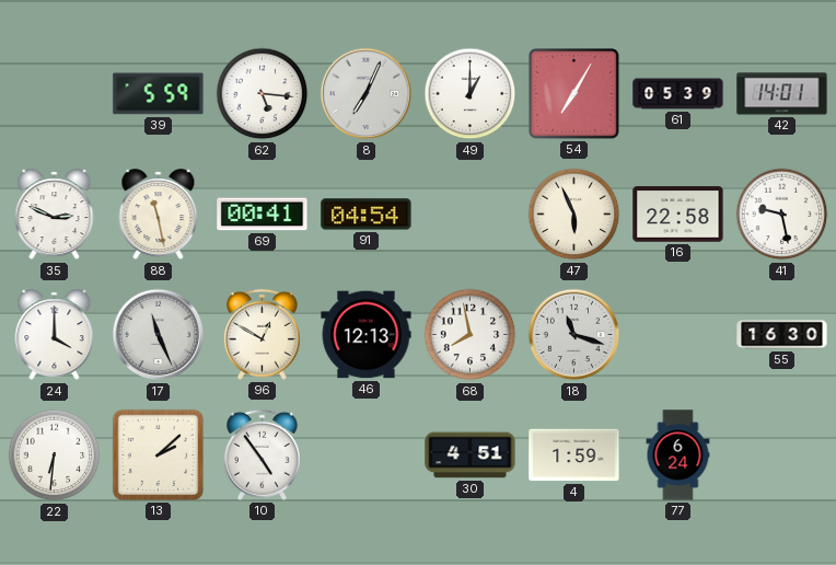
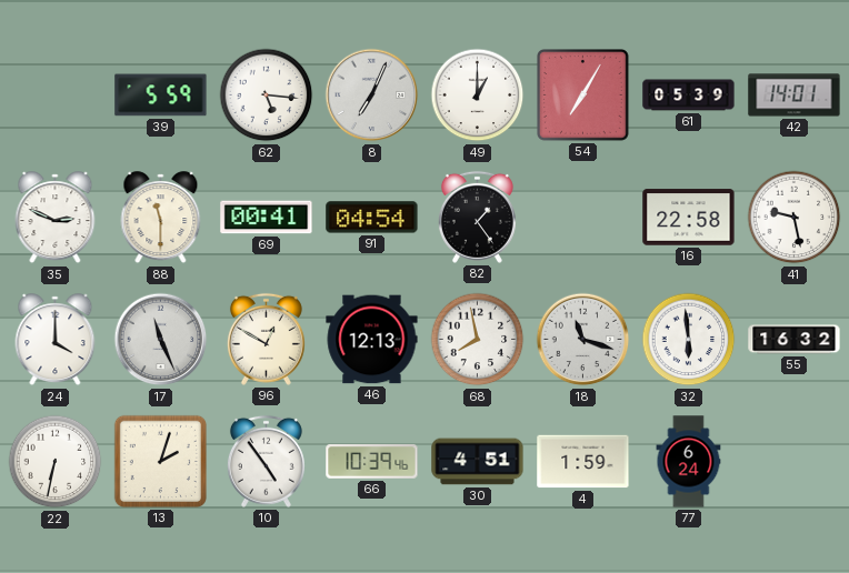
88: 11:28 -> 11:30
82: none -> 1:24
47: 5:56 -> none
32: none -> 5:59
55: 16:30 -> 16:32
22: 6:31 -> 6:32
13: 2:08 -> 2:03
66: none -> 10:39
